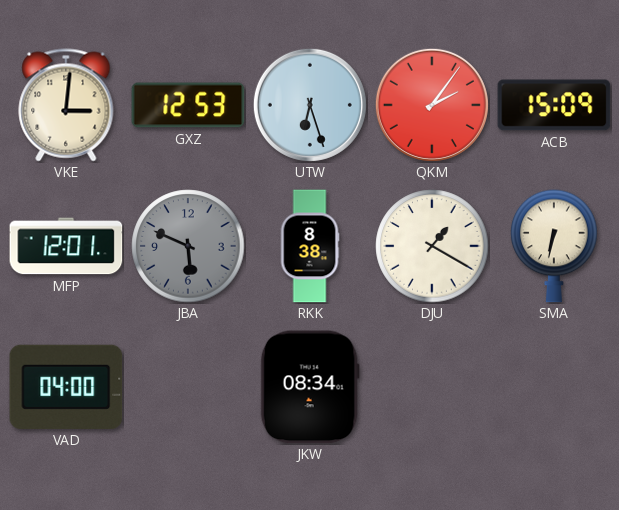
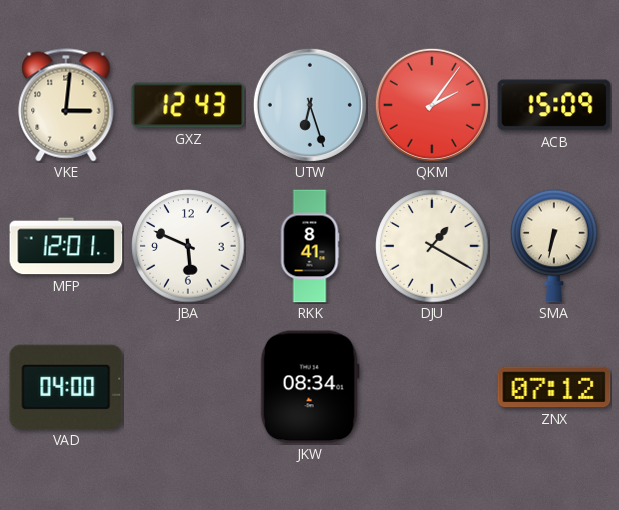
GXZ: 12:53 -> 12:43
JBA dial: grey -> white
RKK: 8:38 -> 8:41
ZNX: none -> 07:12
